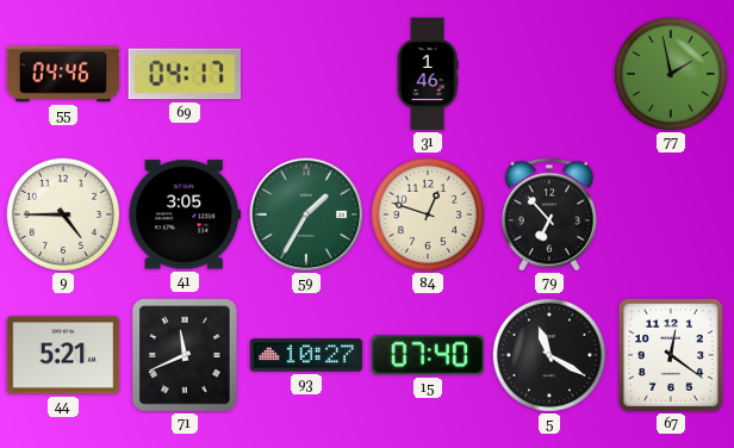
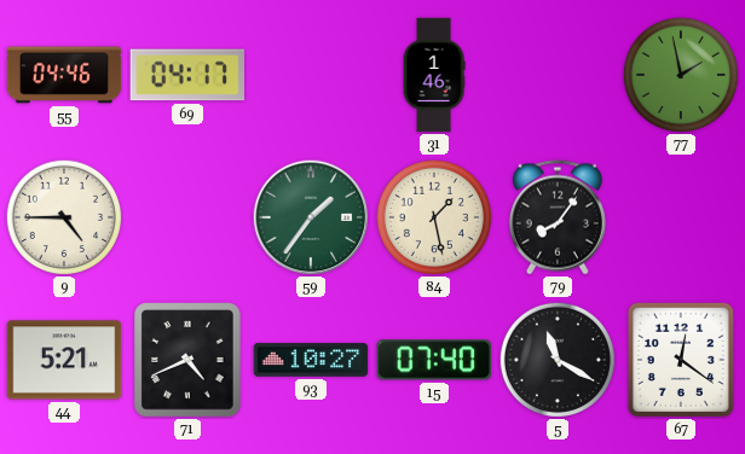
41: 3:05 -> none
59: 1:35 -> 1:36
84: 12:48 -> 1:28
79: 6:53 -> 8:06
71: 11:41 -> 4:41
